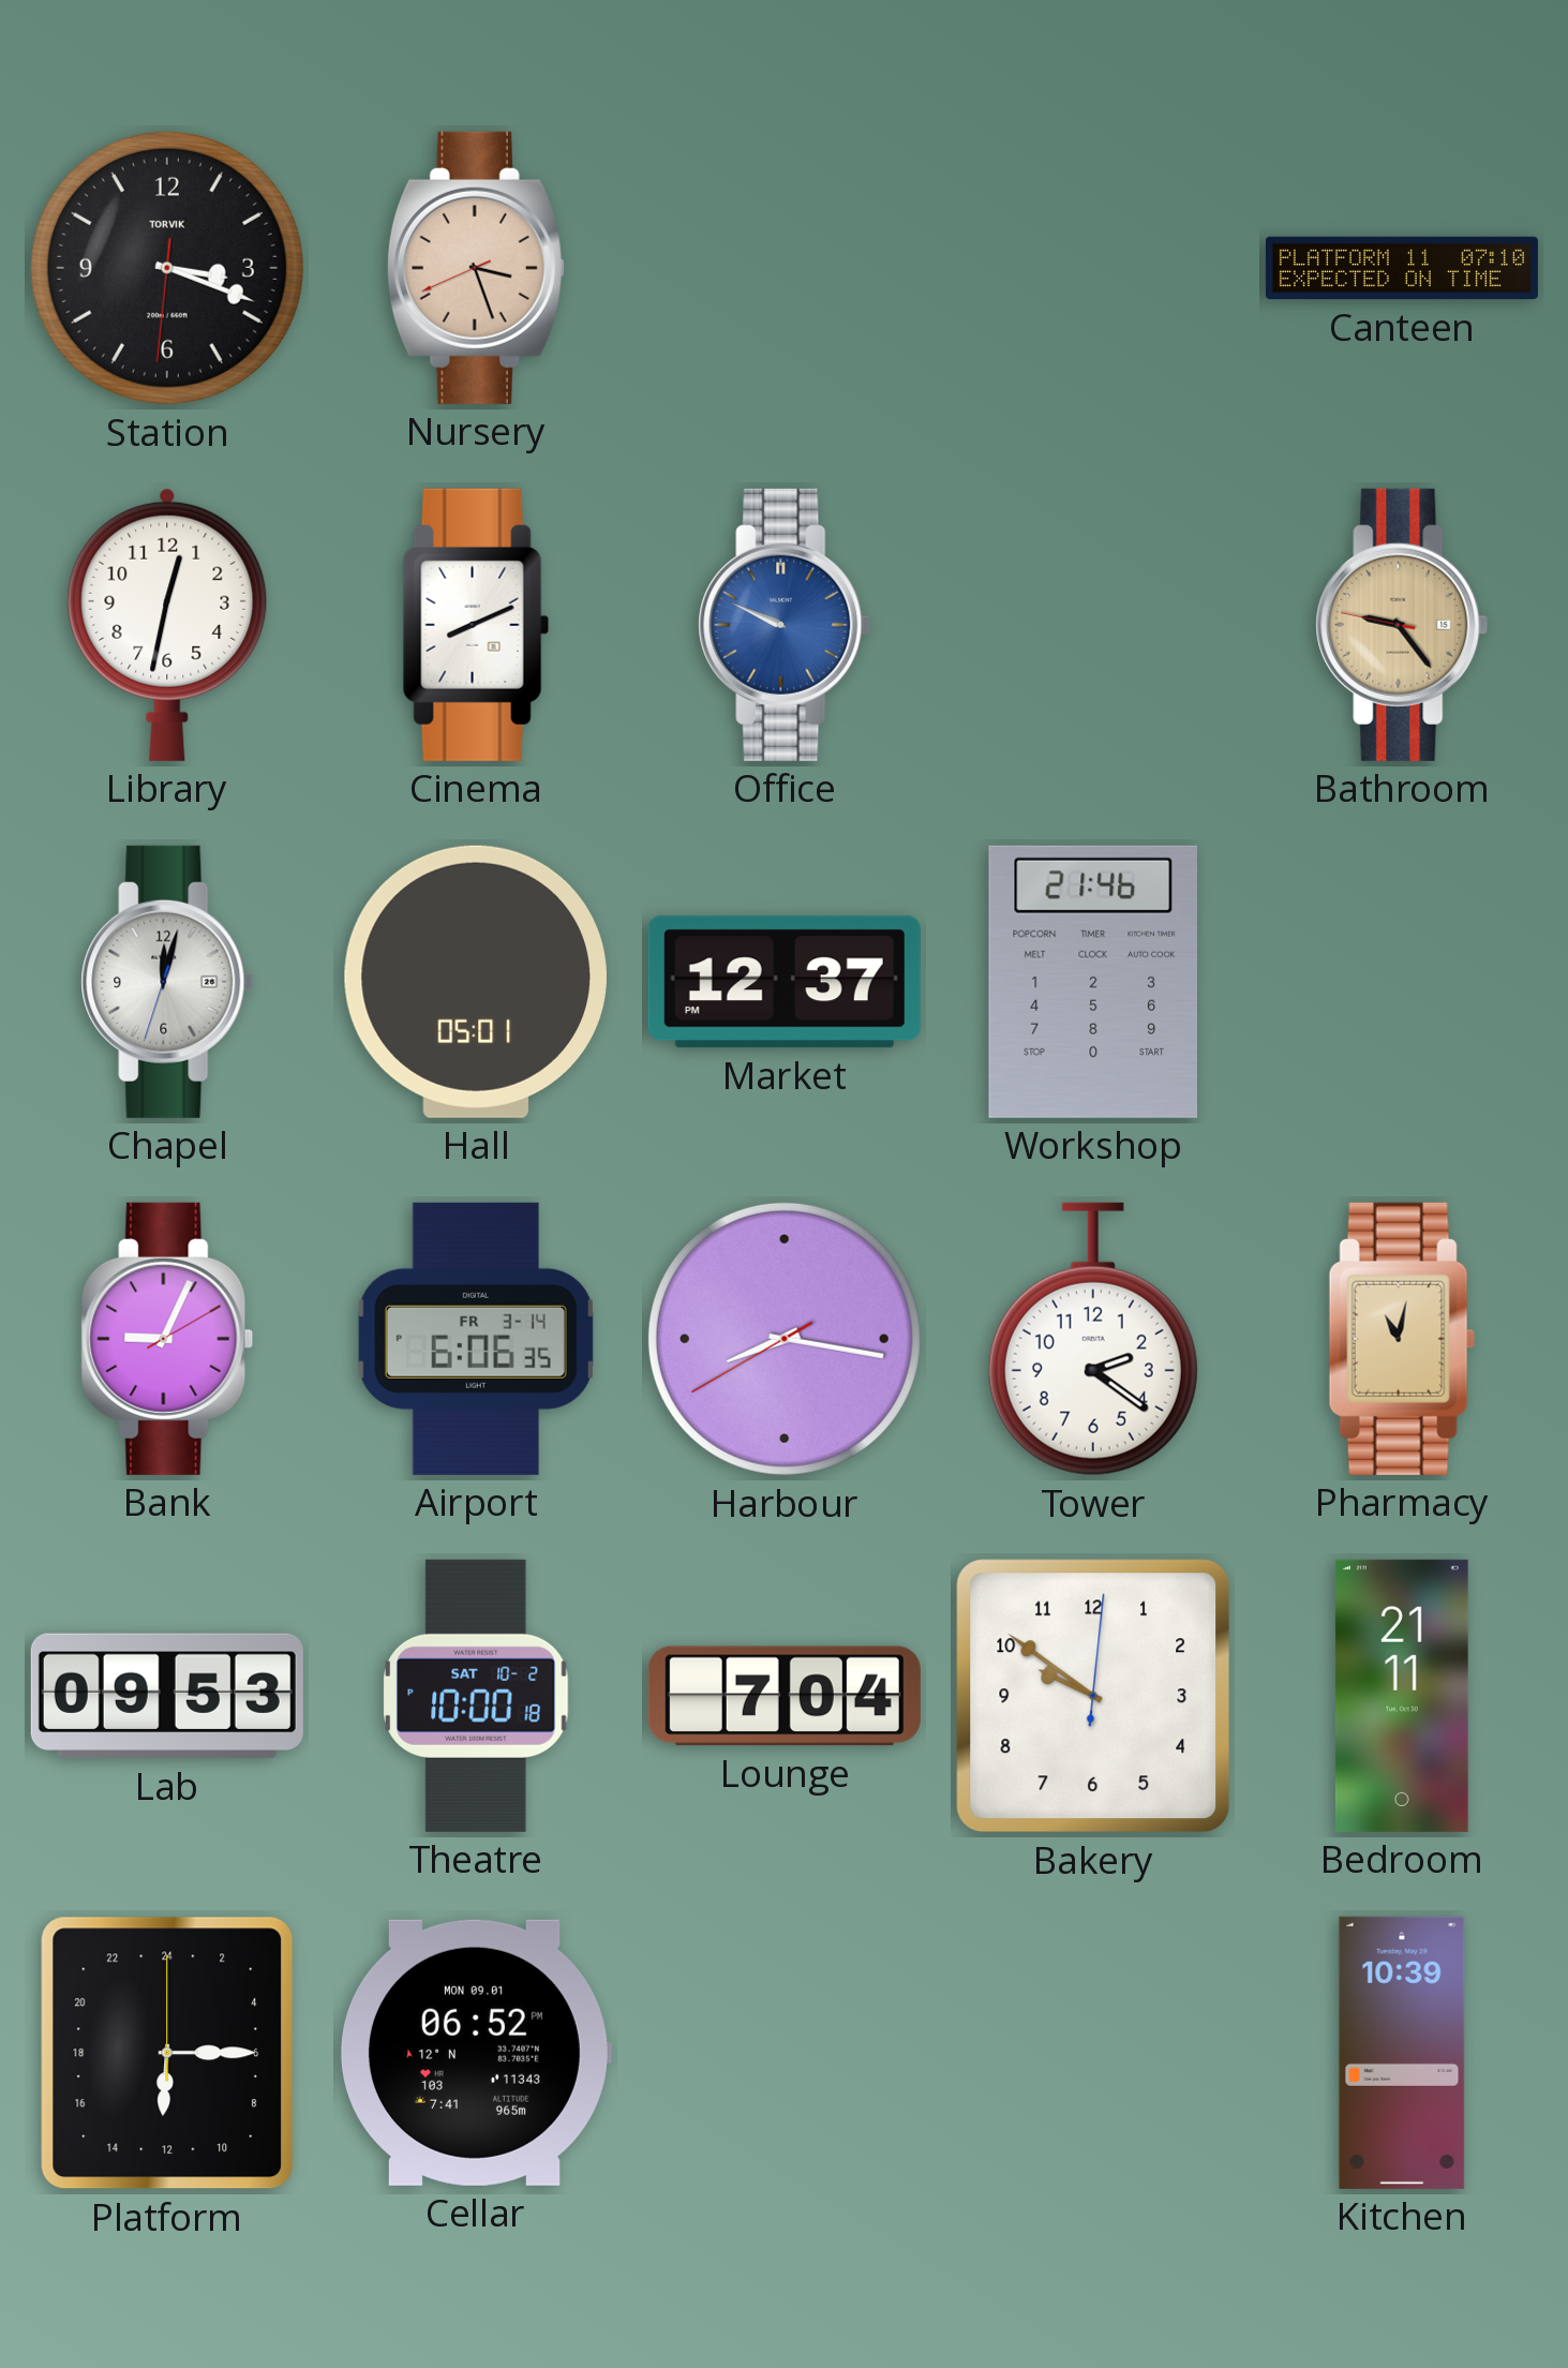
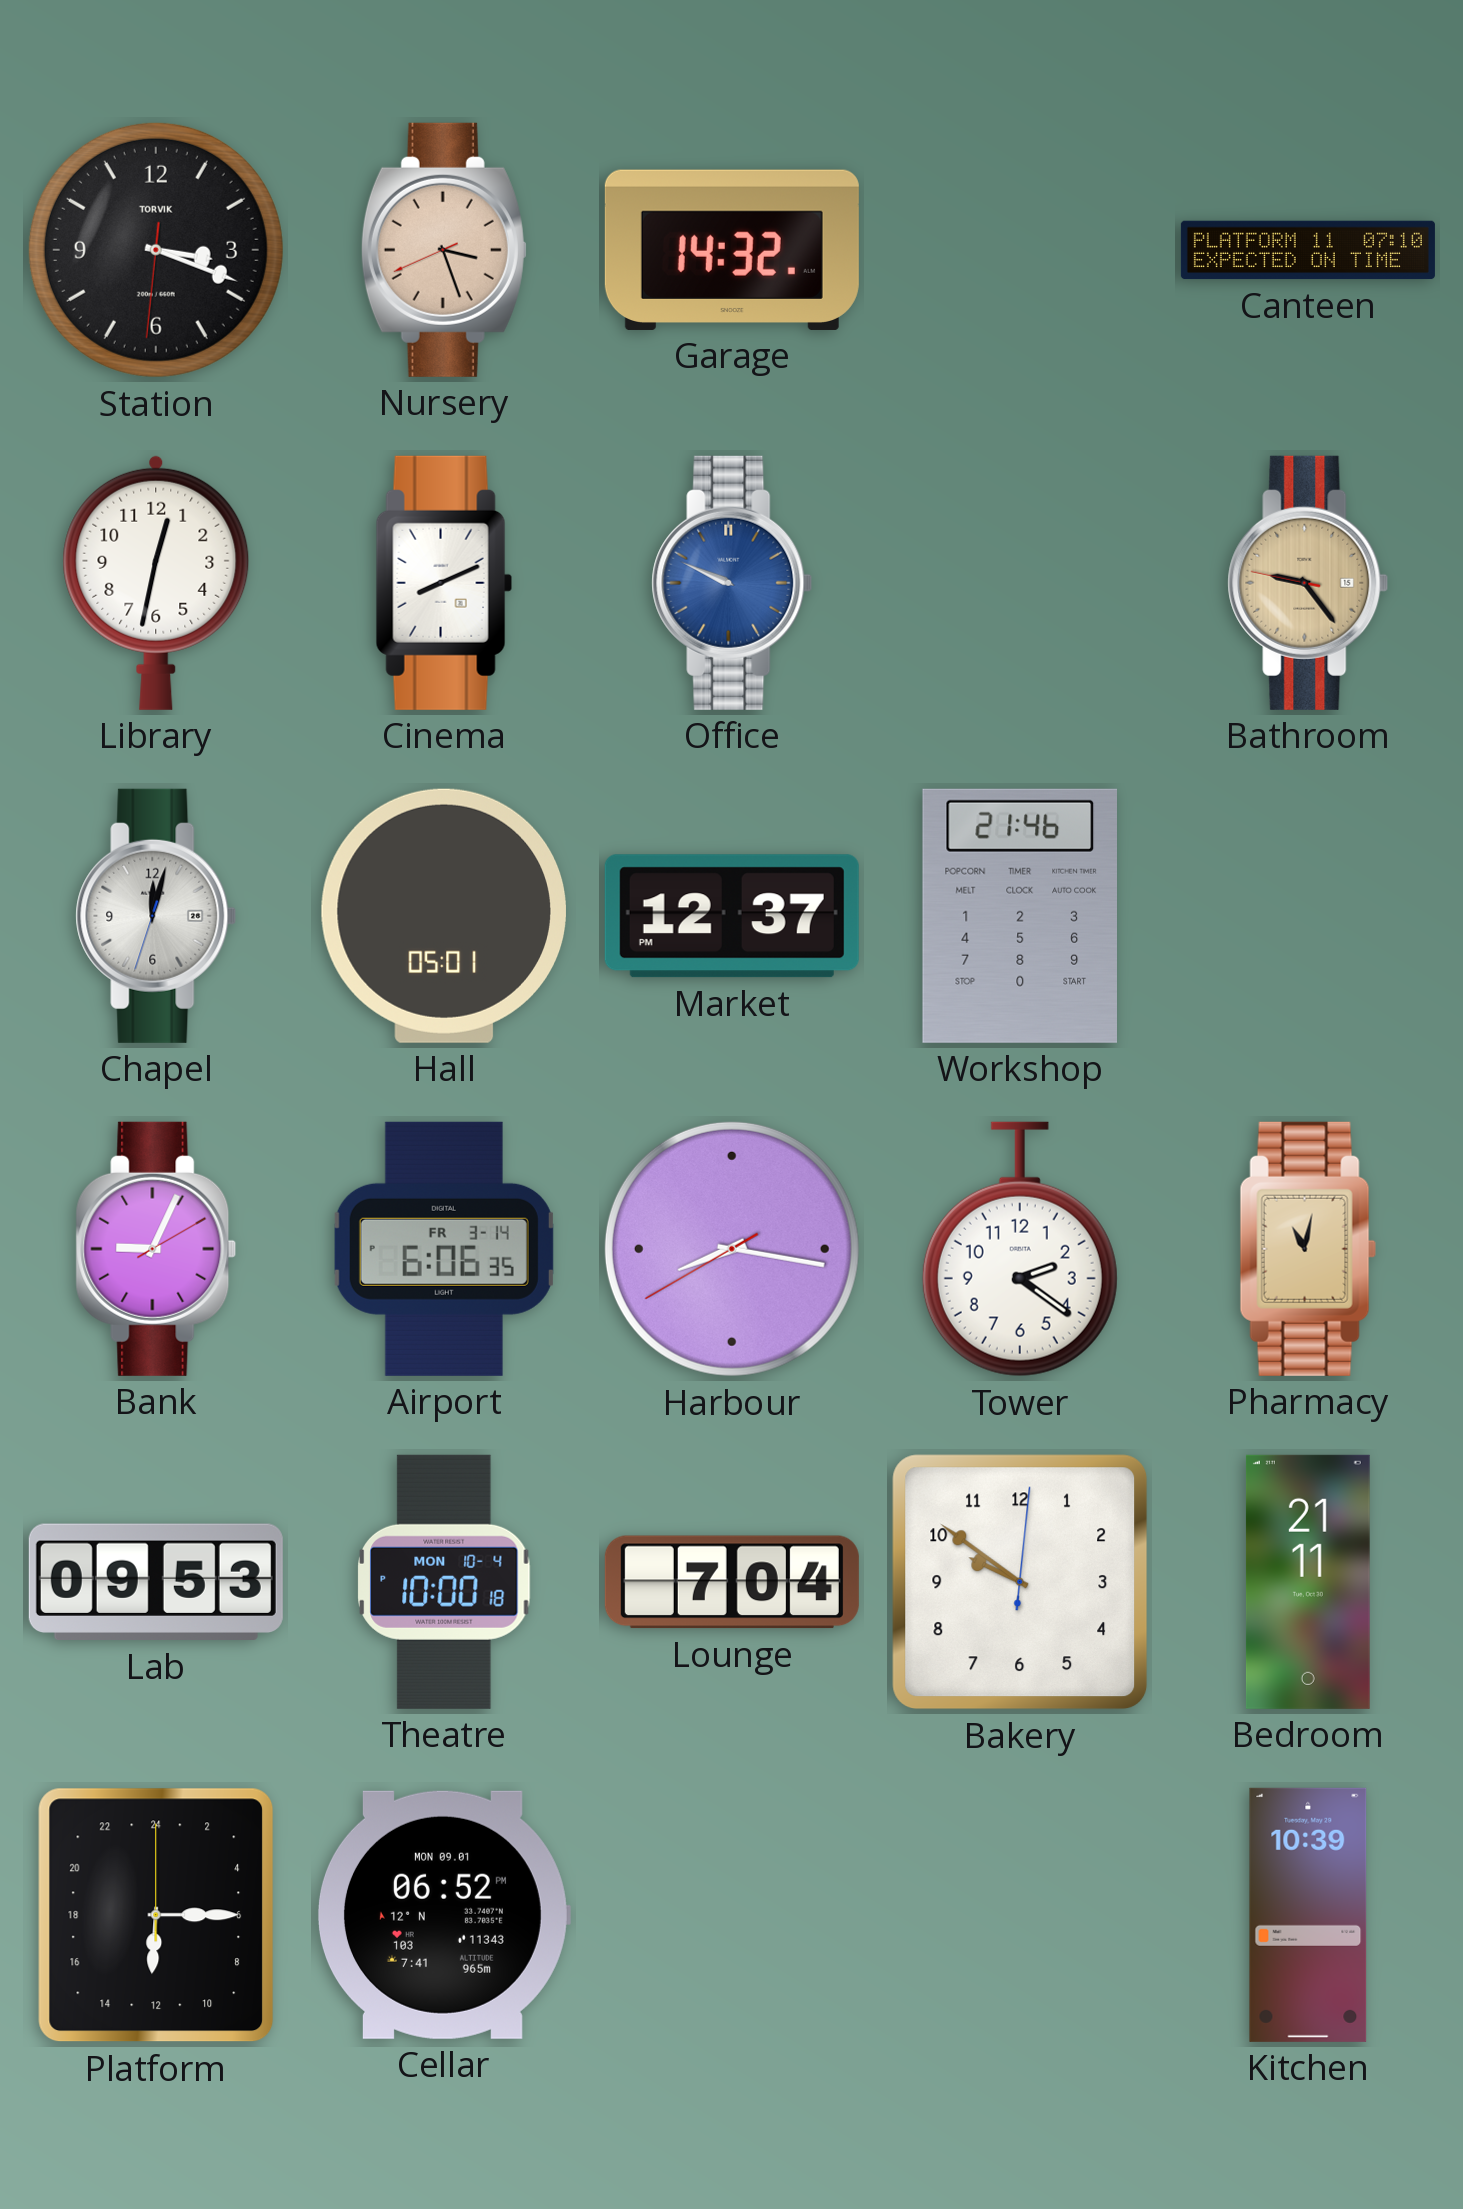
Garage: none -> 14:32
Theatre date: SAT 10-2 -> MON 10-4
